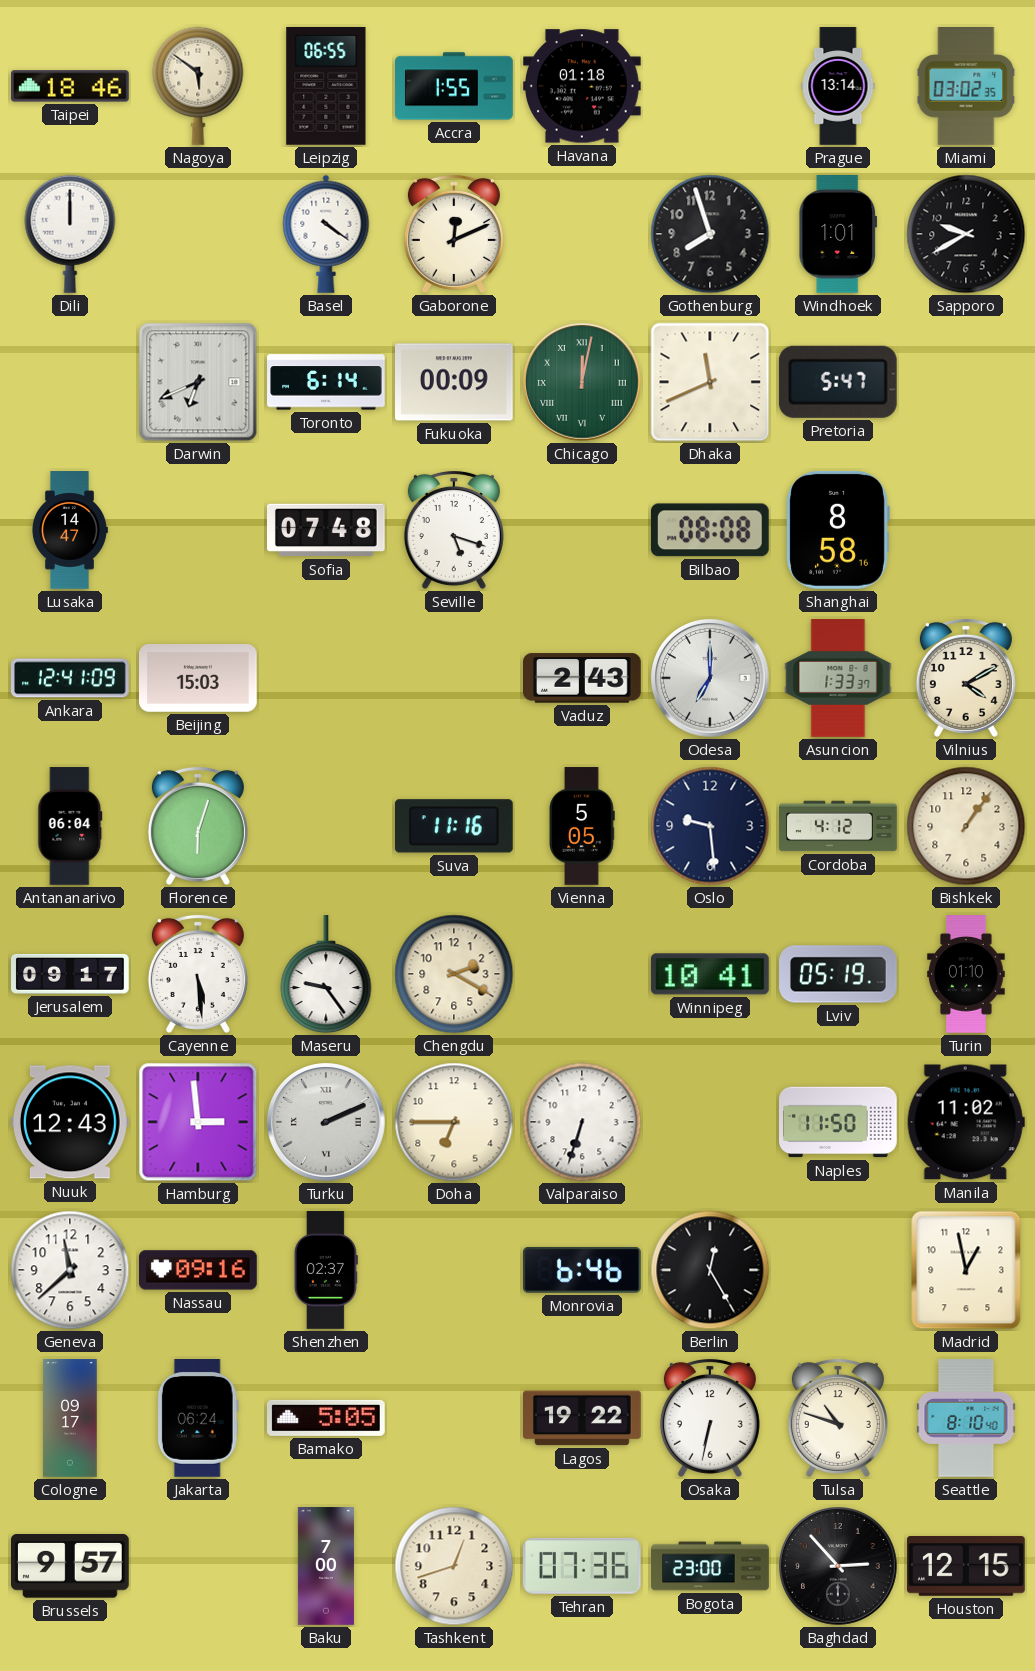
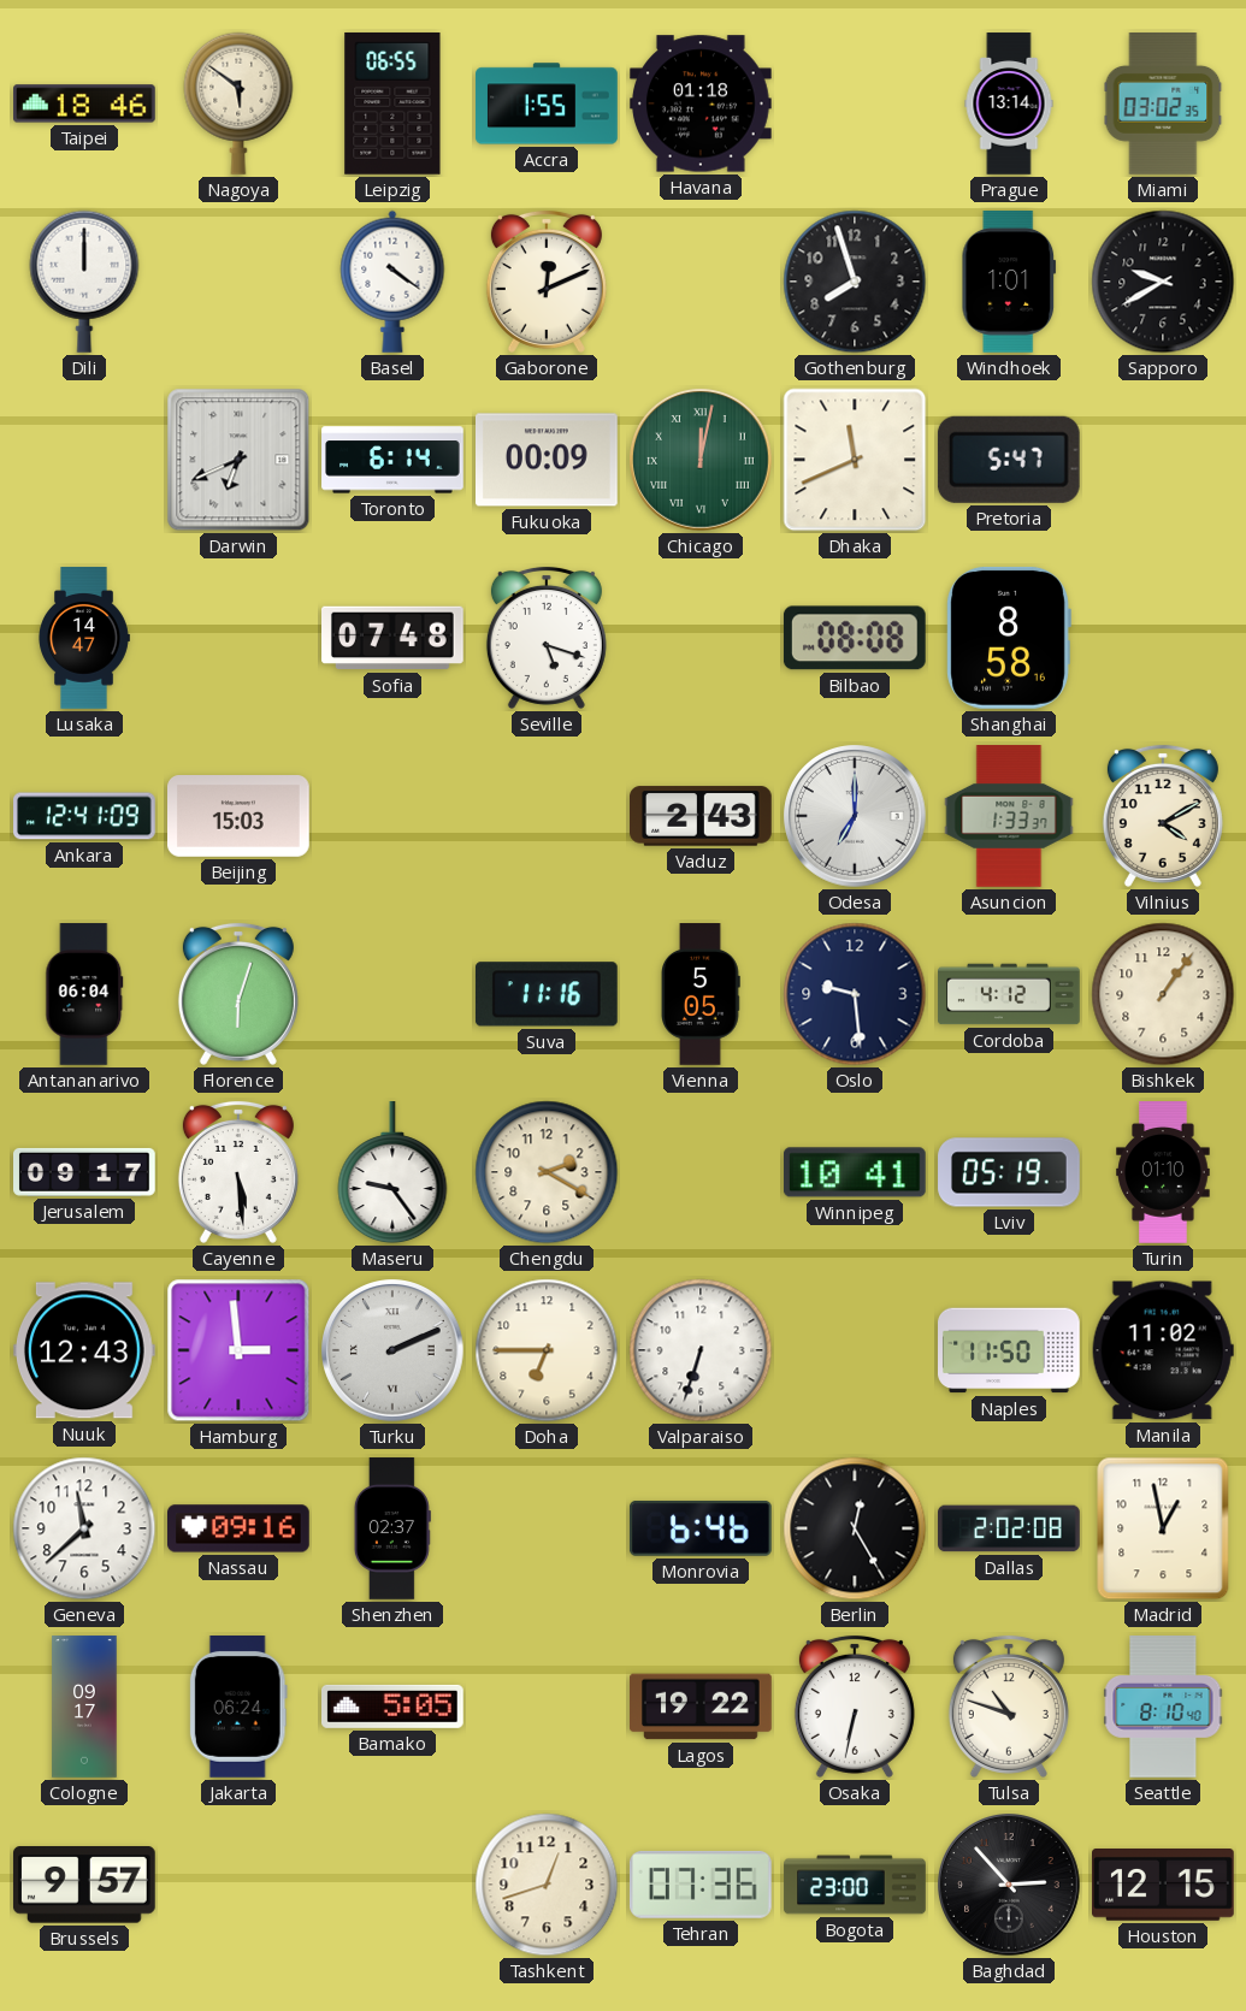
Dallas: none -> 2:02
Baku: 7:00 -> none
